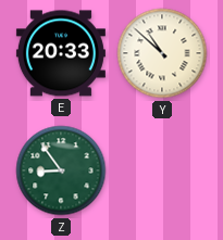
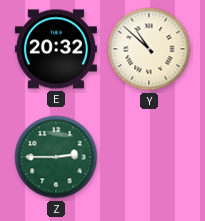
E: 20:33 -> 20:32
Z: 8:54 -> 2:45
